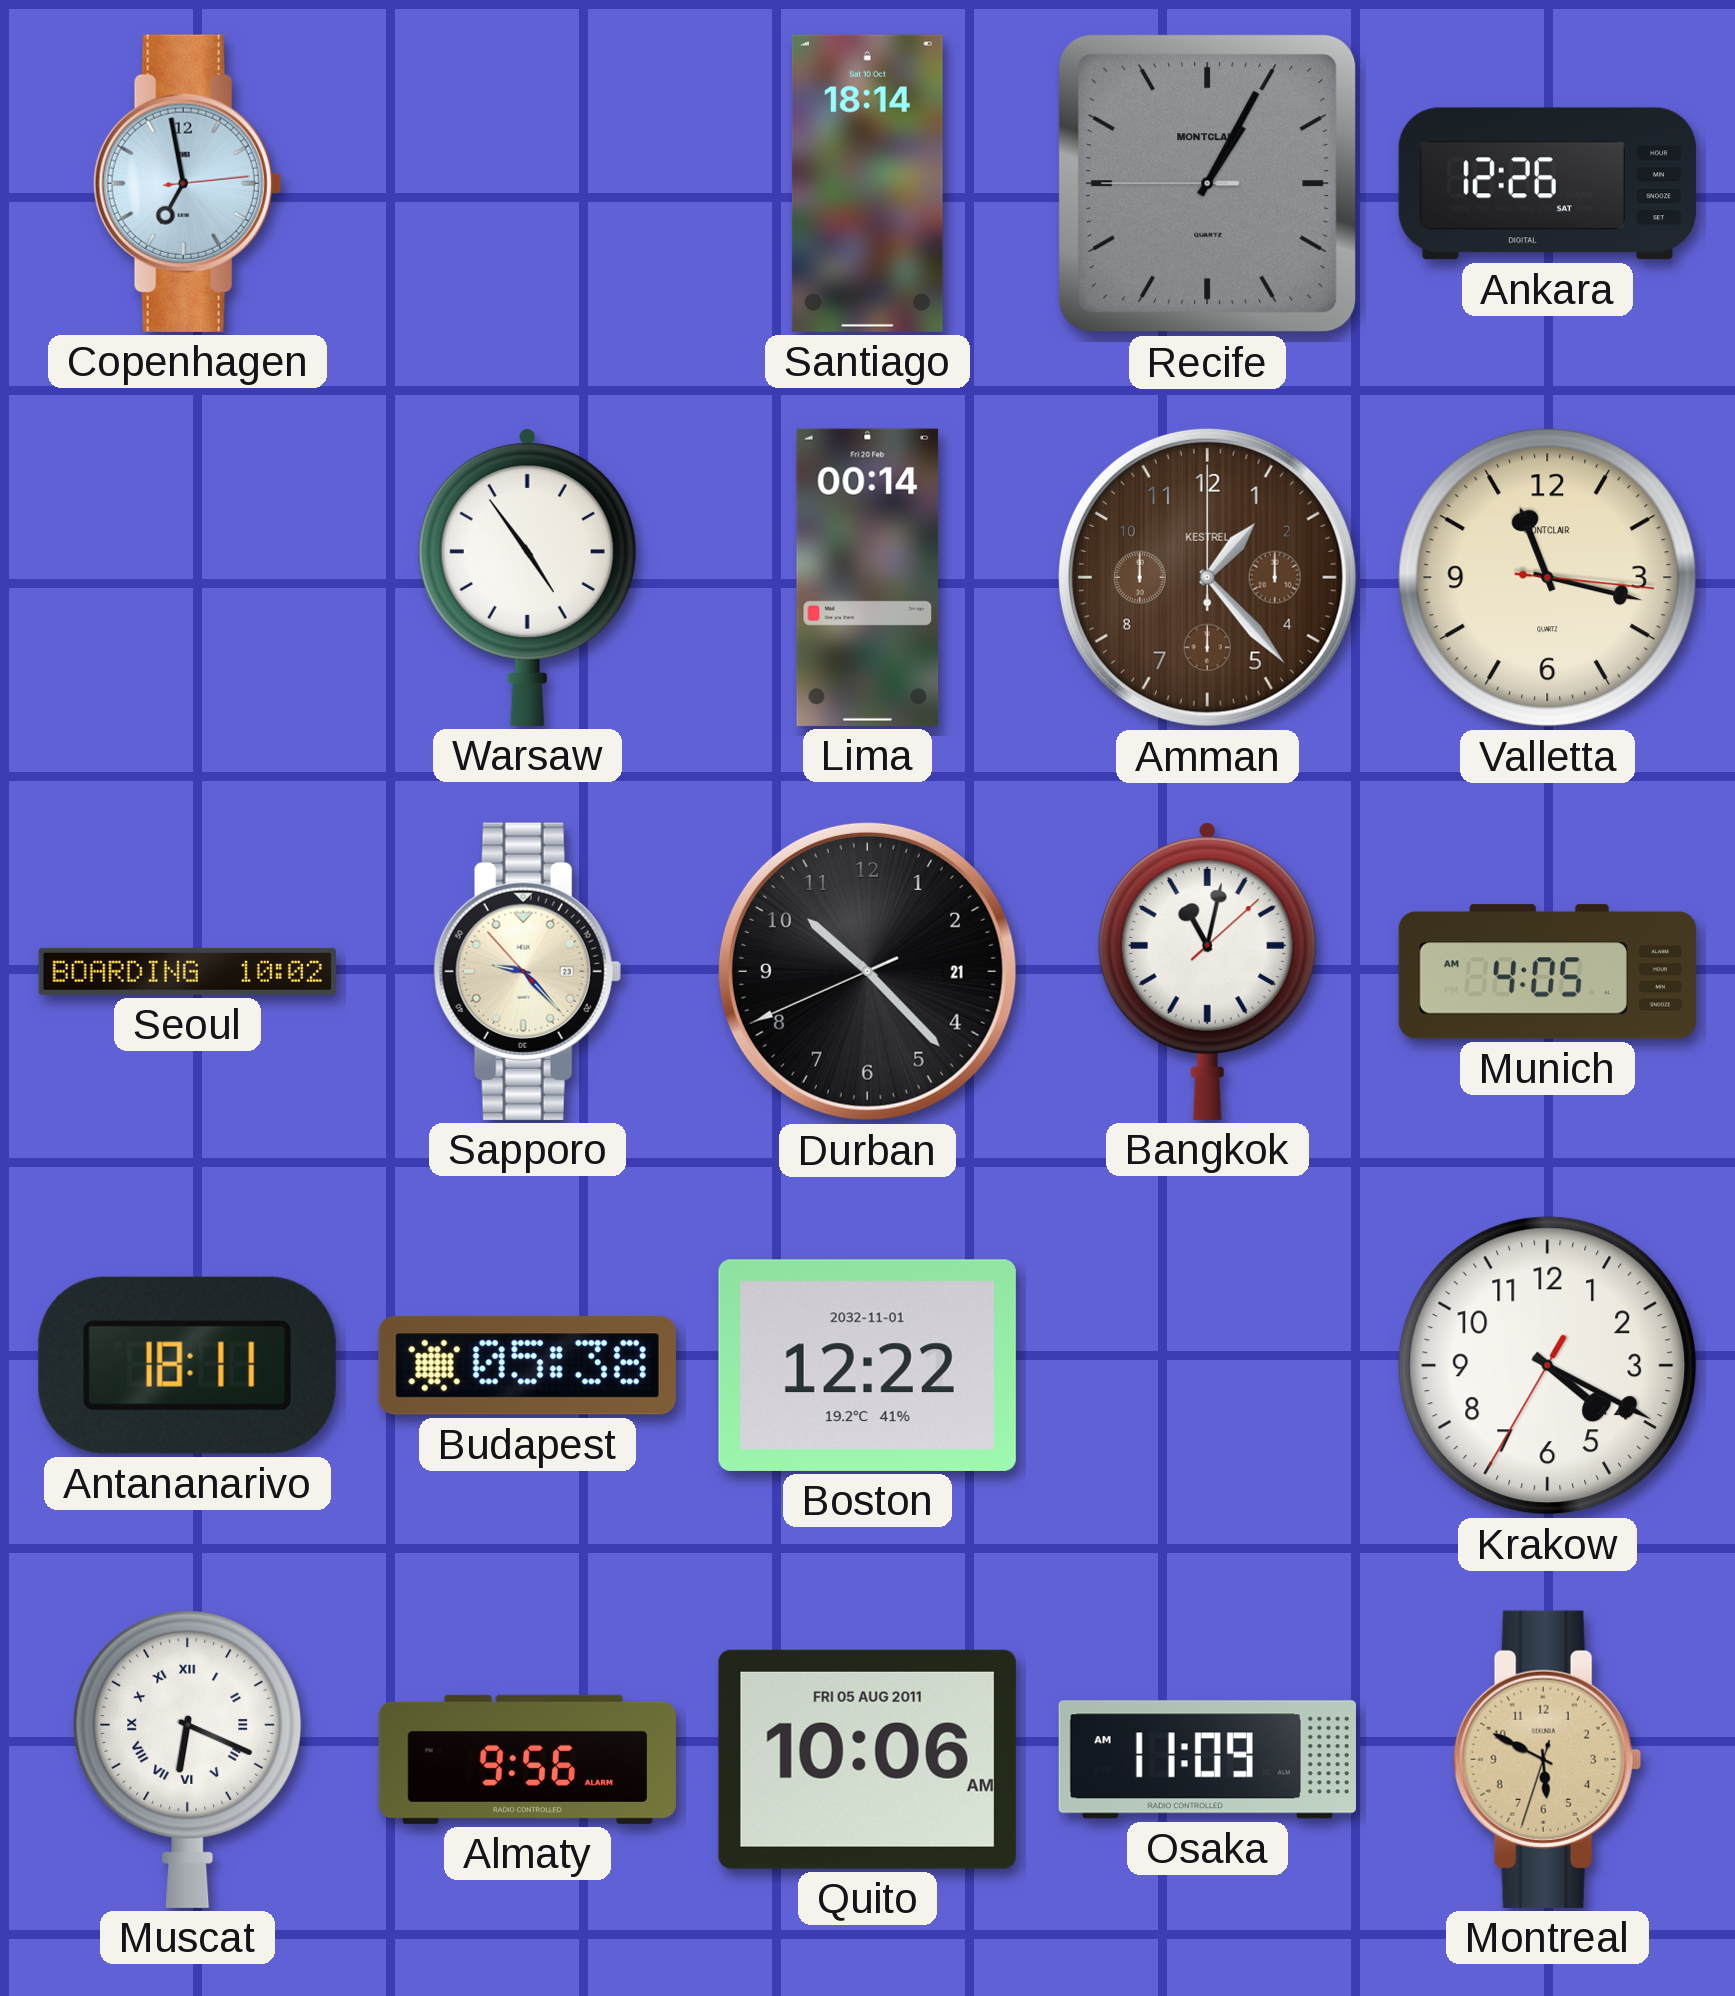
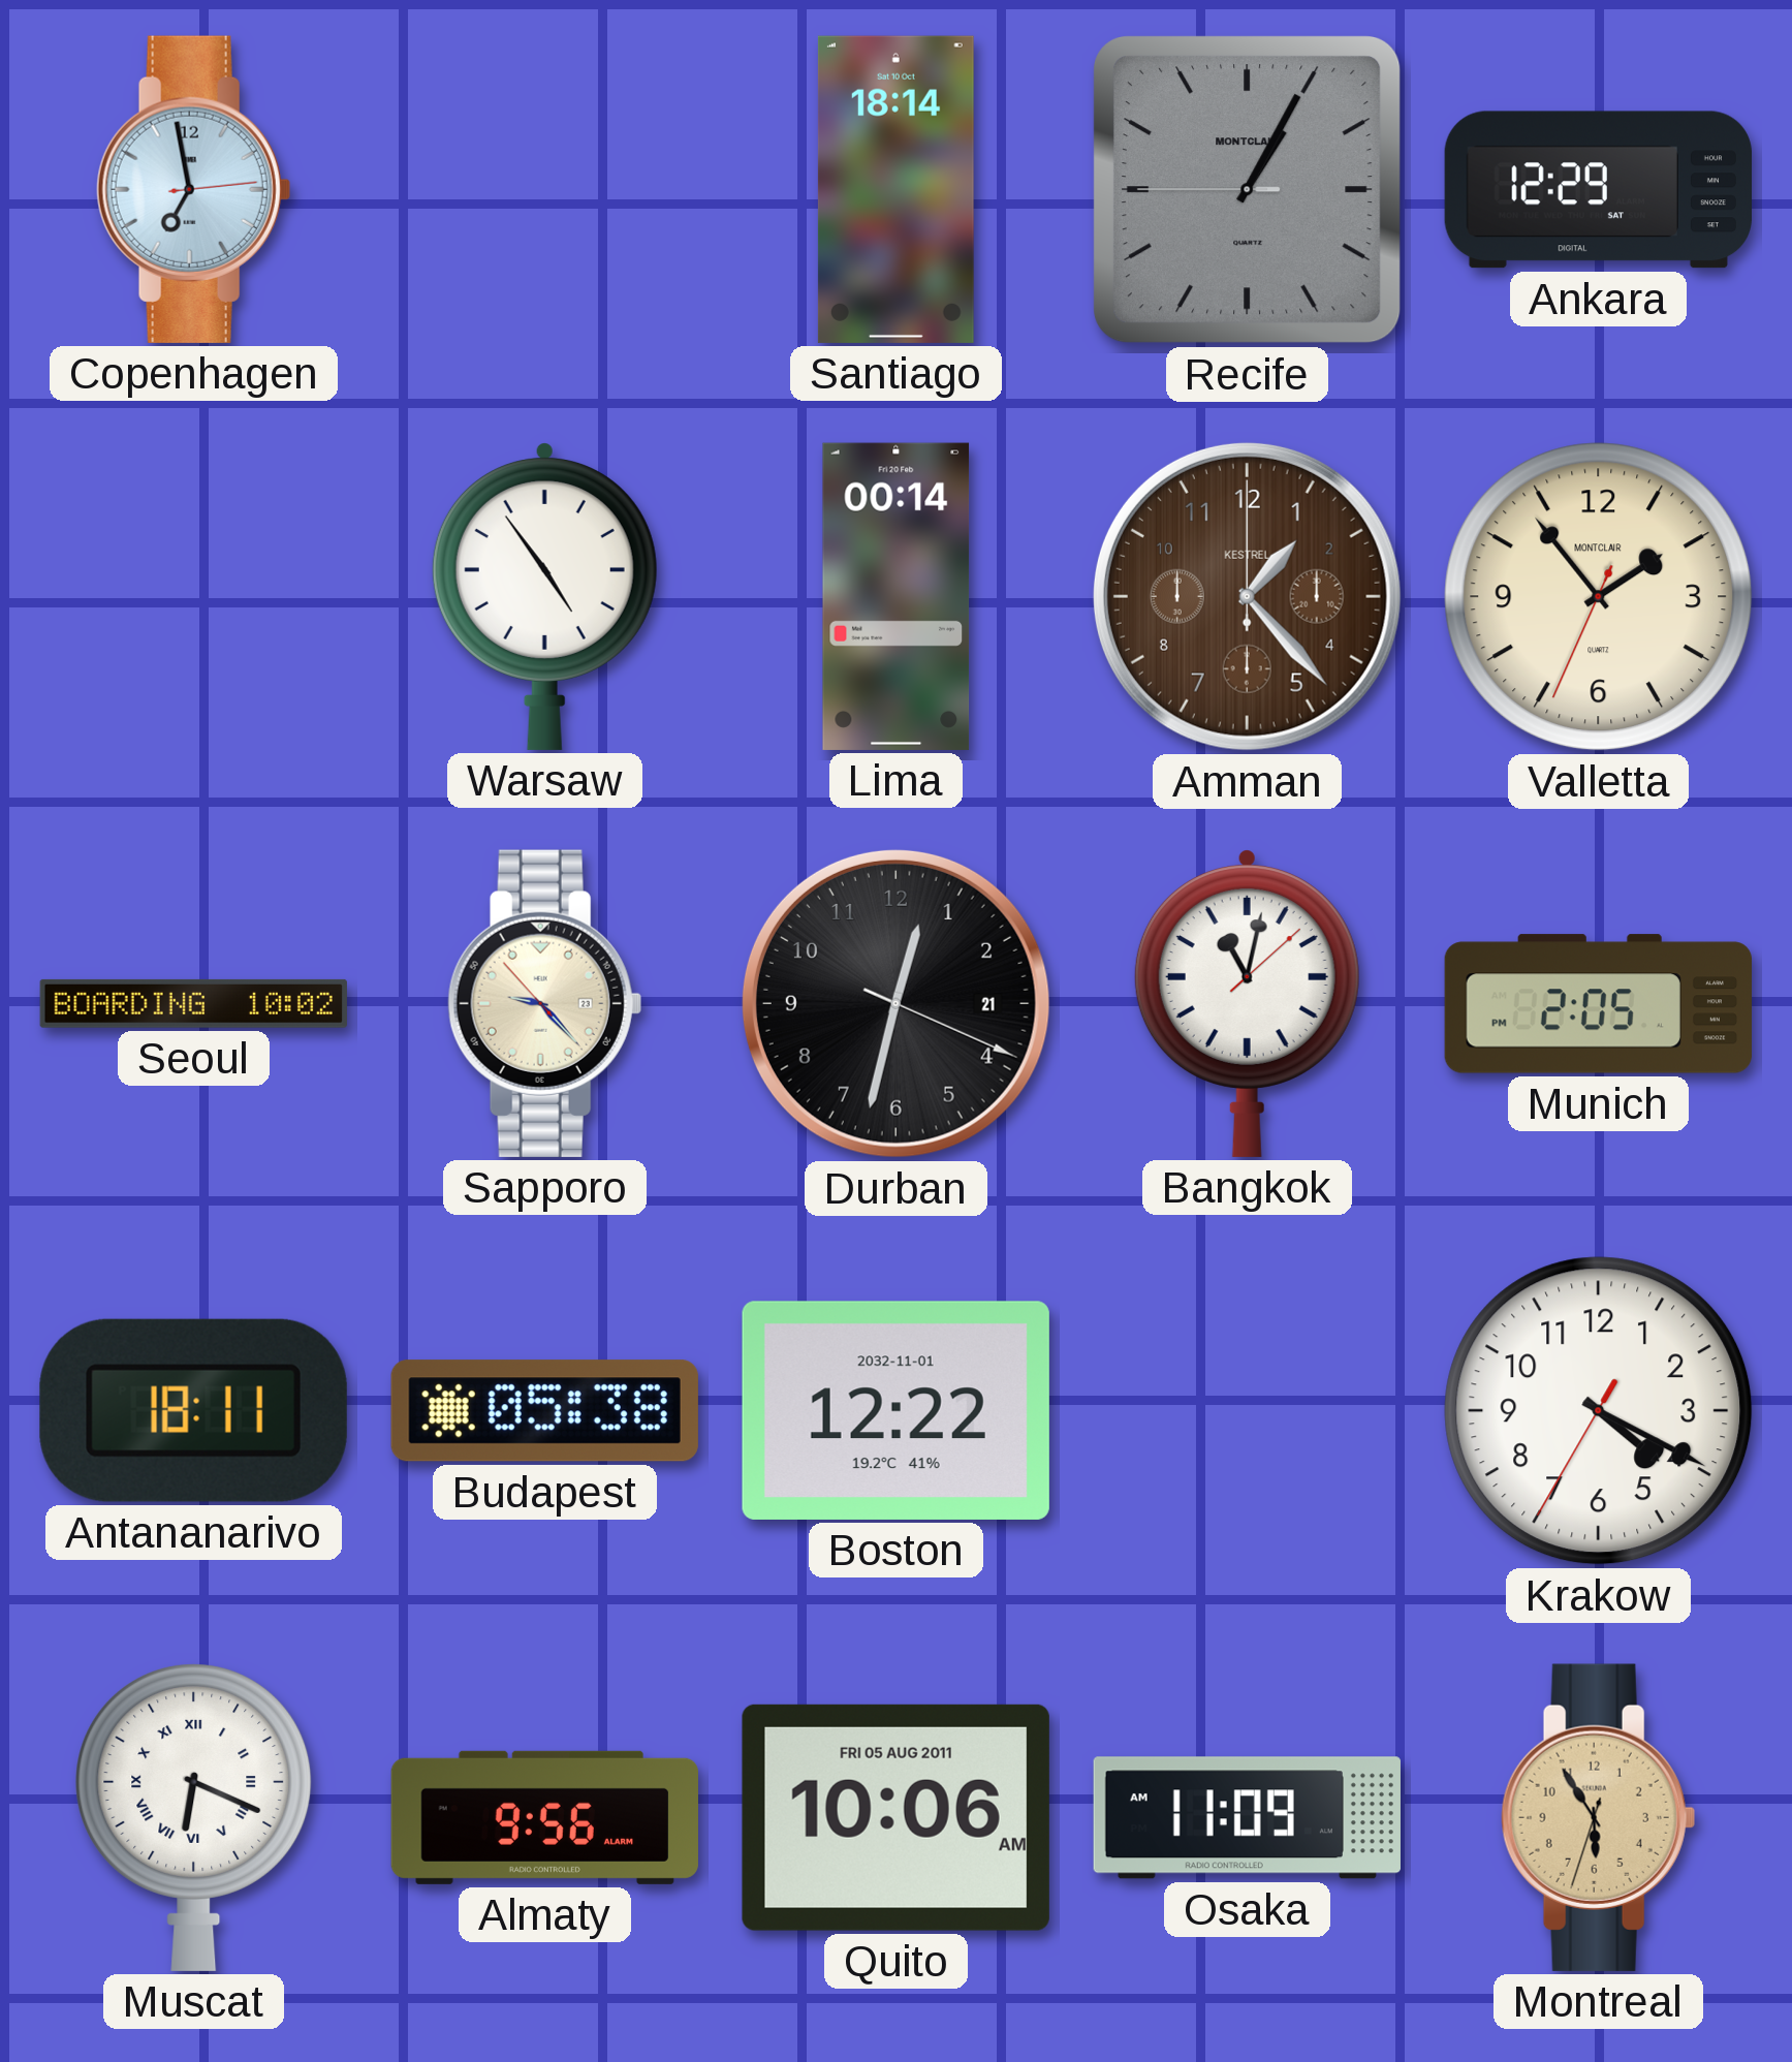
Ankara: 12:26 -> 12:29
Valletta: 11:17 -> 1:53
Durban: 10:22 -> 12:32
Munich: 4:05 -> 2:05
Montreal: 5:49 -> 5:54
